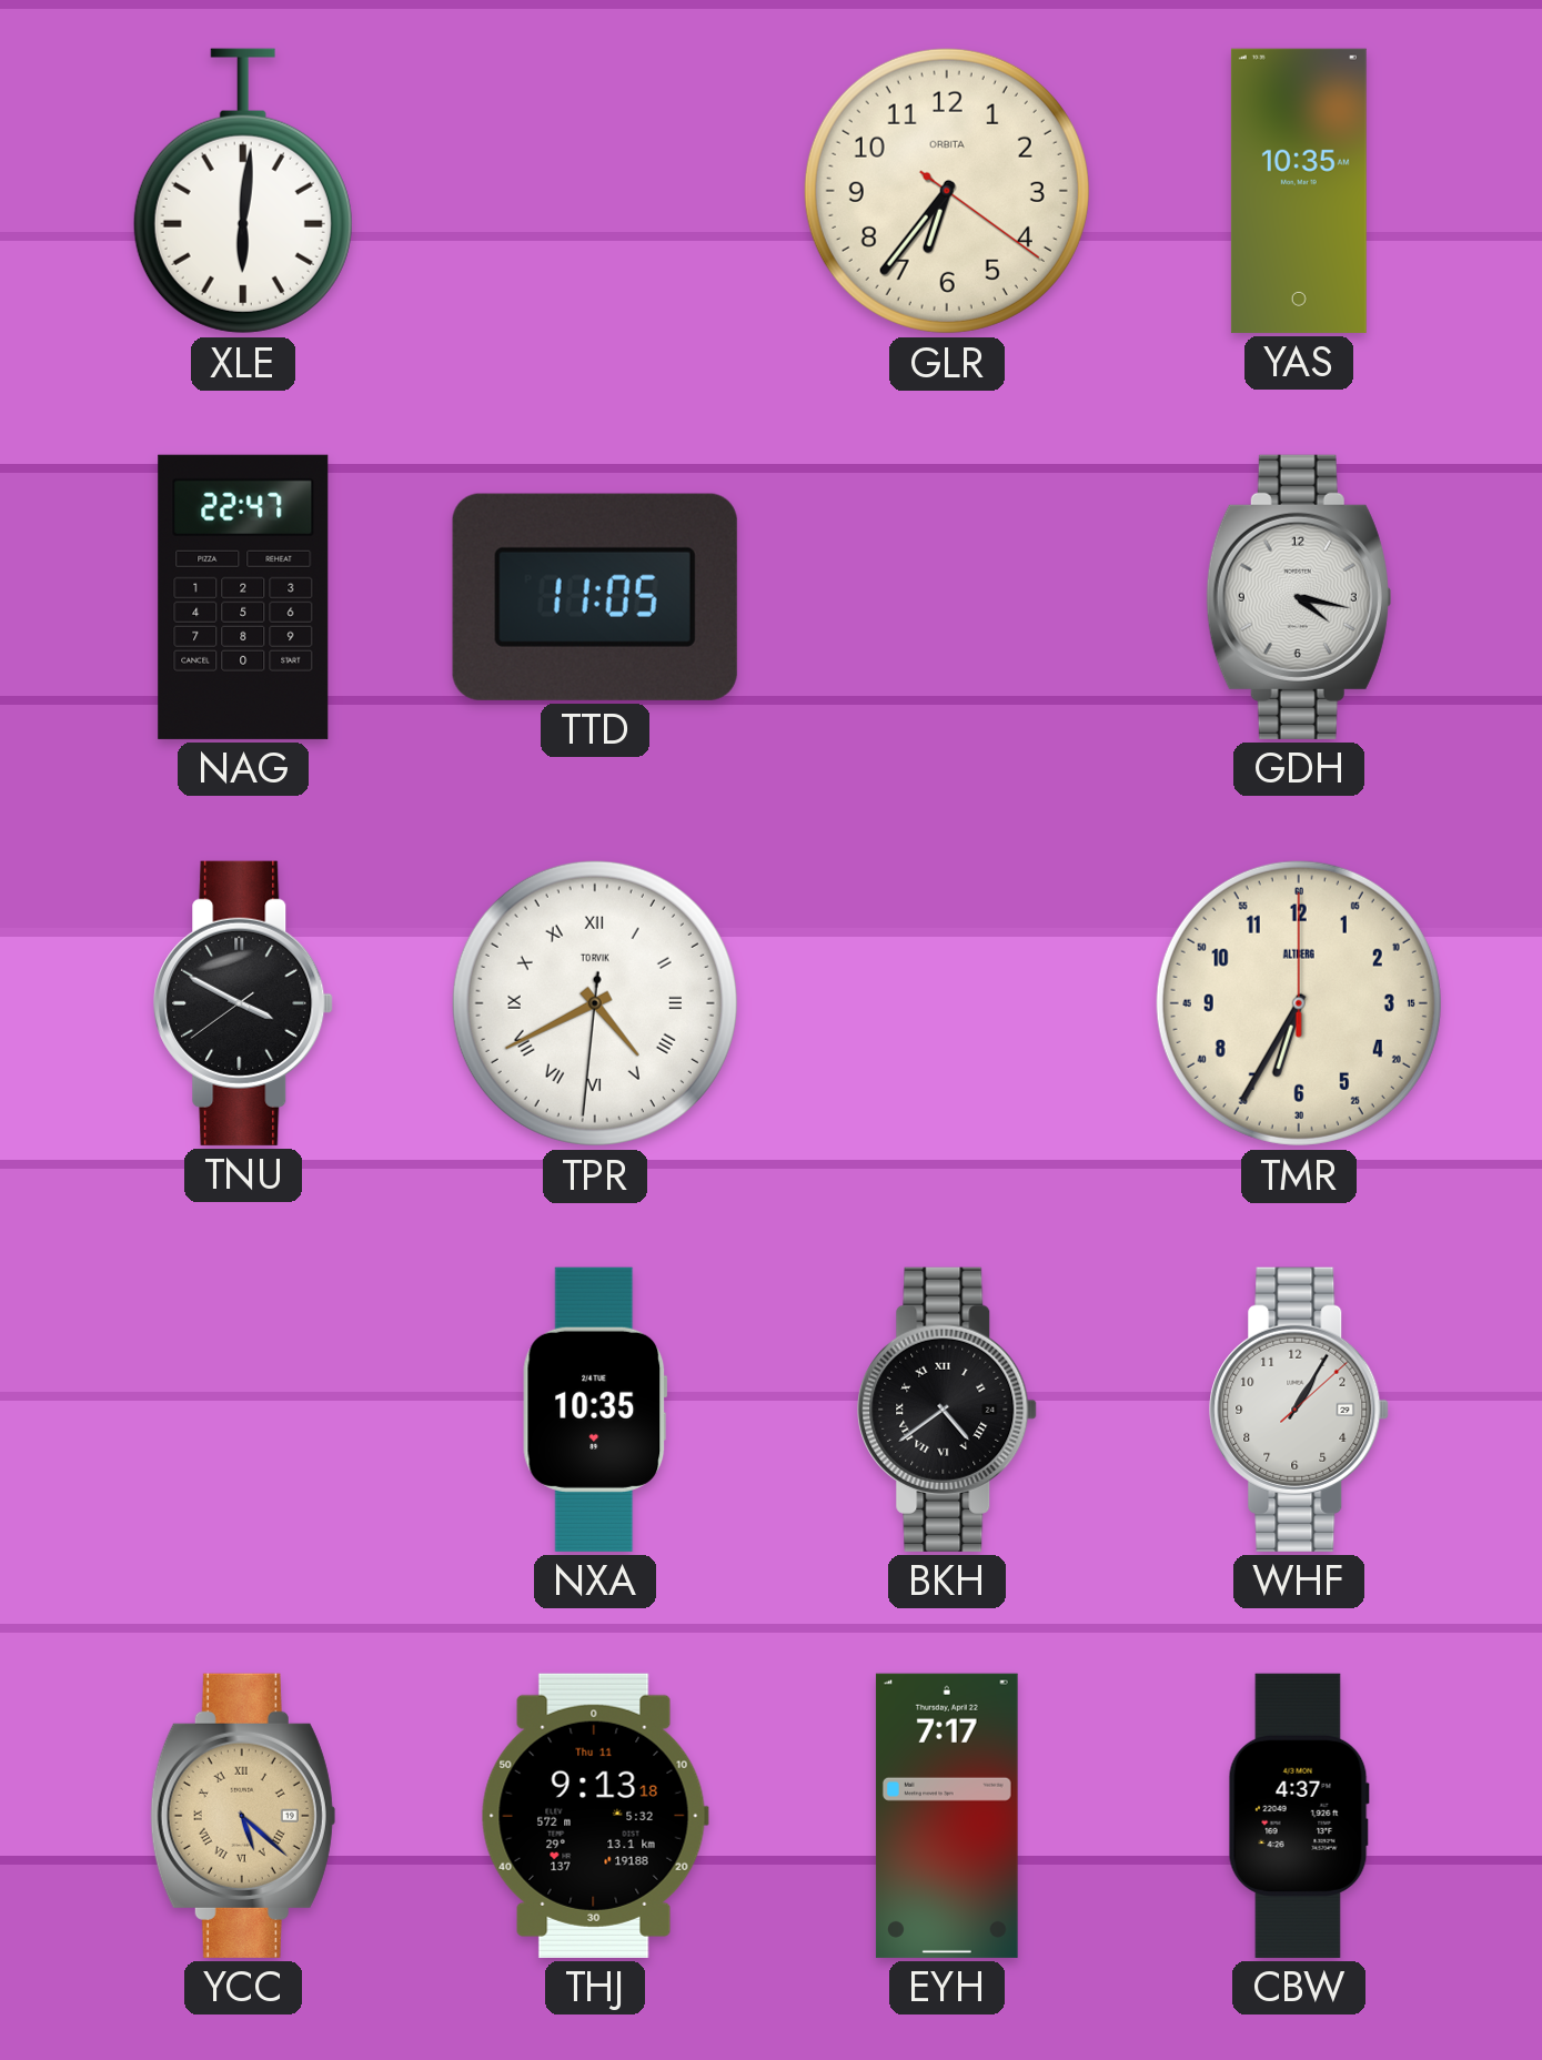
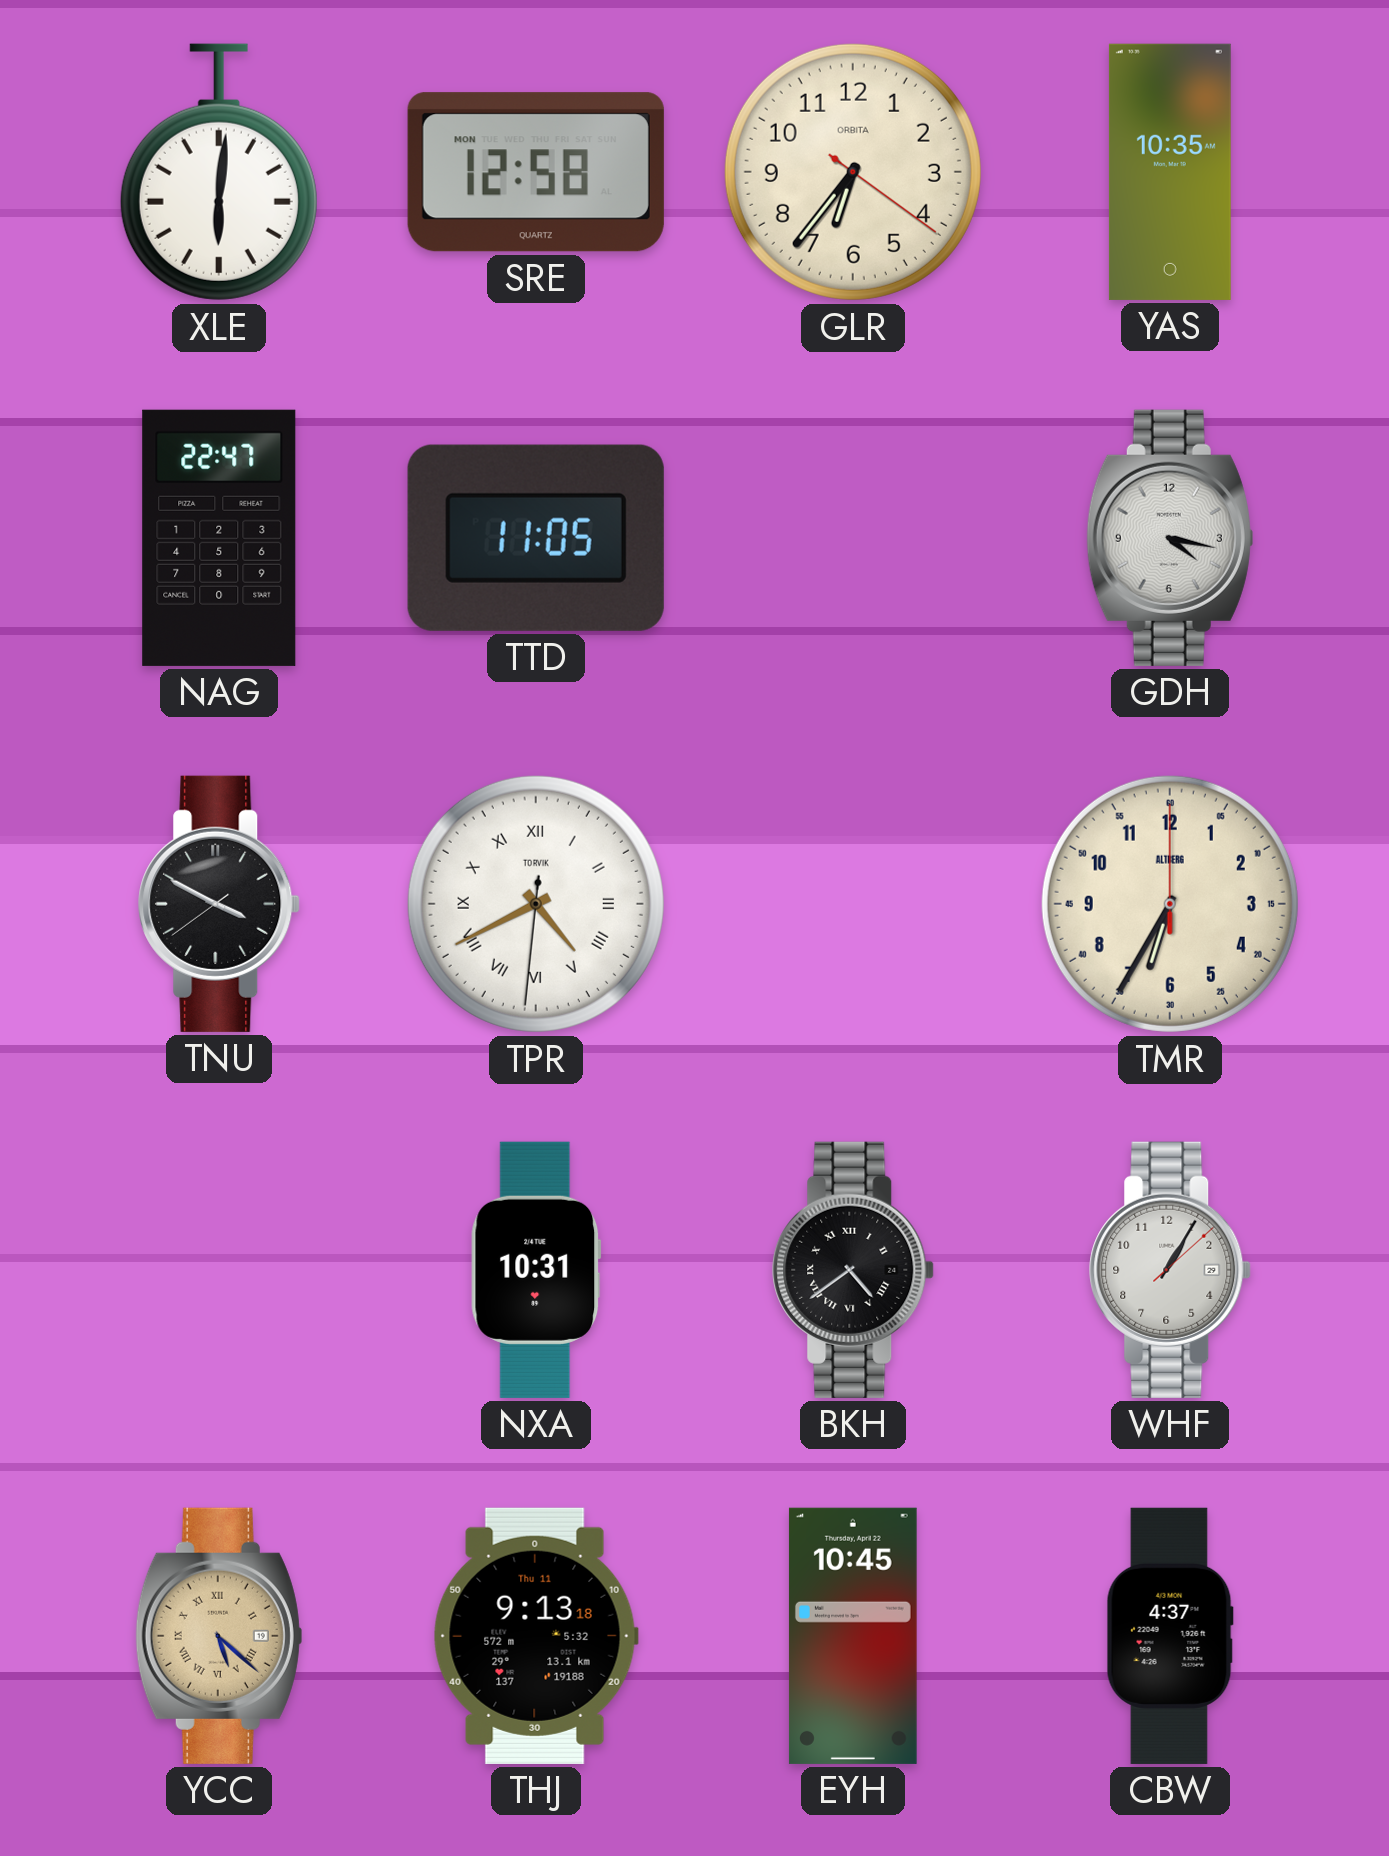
SRE: none -> 12:58
NXA: 10:35 -> 10:31
EYH: 7:17 -> 10:45
